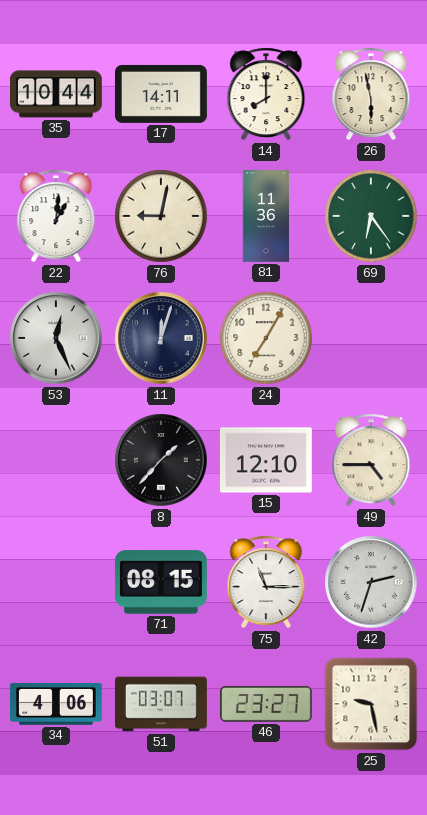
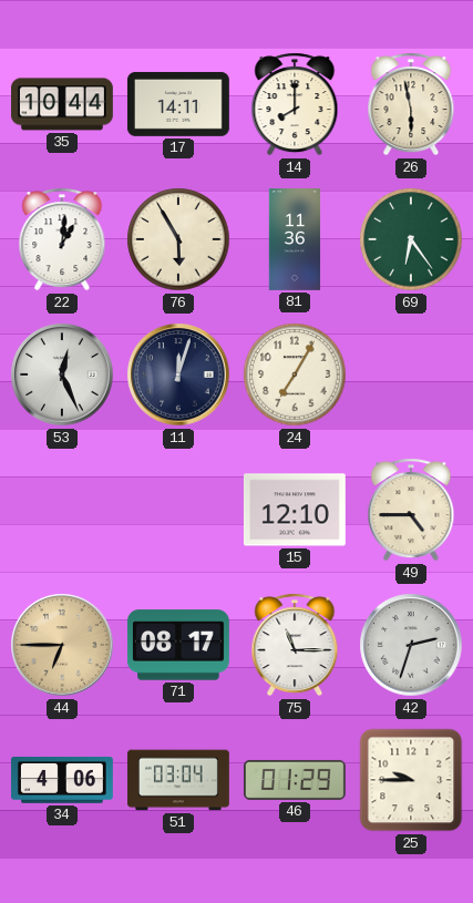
76: 9:02 -> 5:55
8: 1:37 -> none
44: none -> 6:45
71: 08:15 -> 08:17
51: 03:07 -> 03:04
46: 23:27 -> 01:29
25: 9:28 -> 9:45
